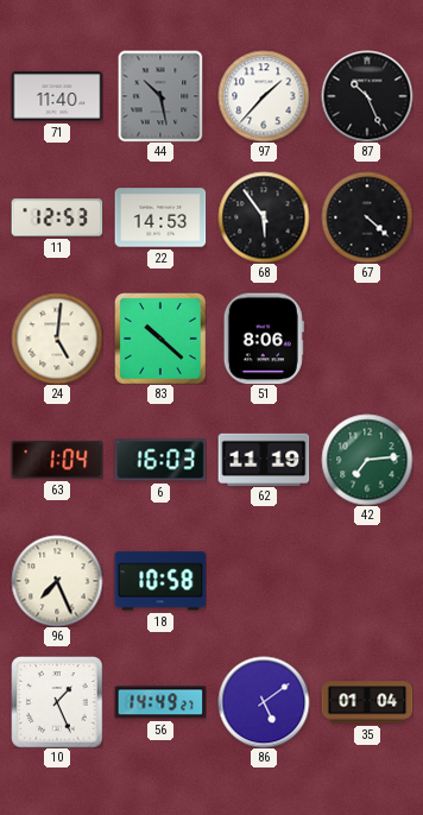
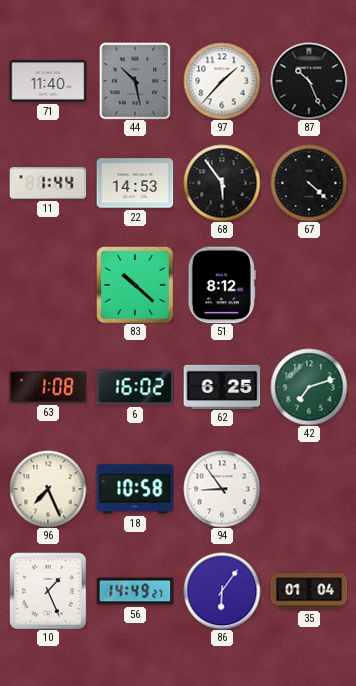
11: 12:53 -> 1:44
24: 5:01 -> none
51: 8:06 -> 8:12
63: 1:04 -> 1:08
6: 16:03 -> 16:02
62: 11:19 -> 6:25
42: 7:14 -> 7:12
94: none -> 8:54
86: 5:09 -> 6:06
